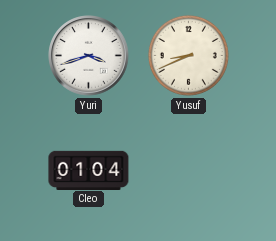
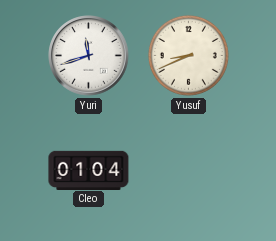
Yuri: 3:42 -> 11:42
